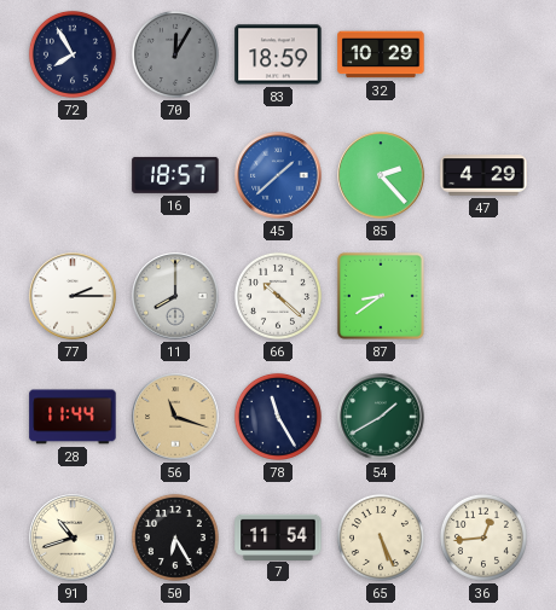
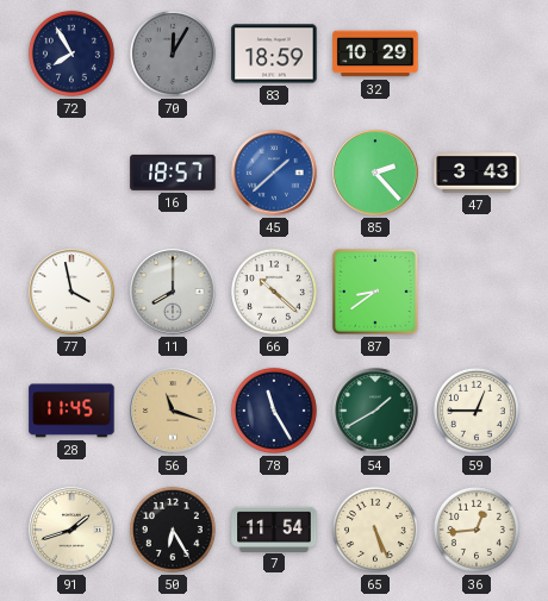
47: 4:29 -> 3:43
77: 2:15 -> 3:58
28: 11:44 -> 11:45
59: none -> 12:45
91: 10:42 -> 1:42
